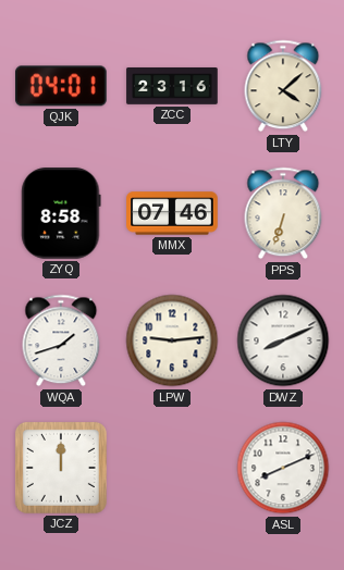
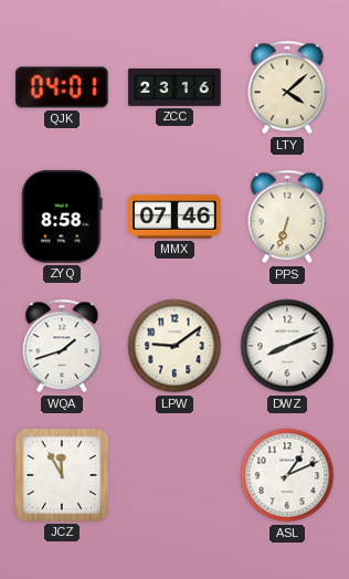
LPW: 9:14 -> 9:09
JCZ: 12:00 -> 11:55
ASL: 8:11 -> 1:11
